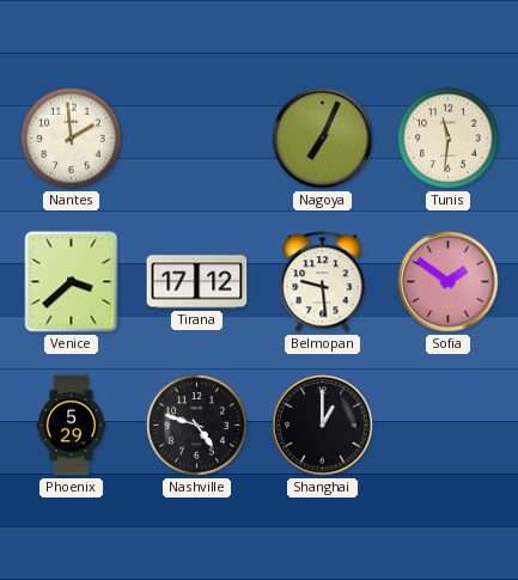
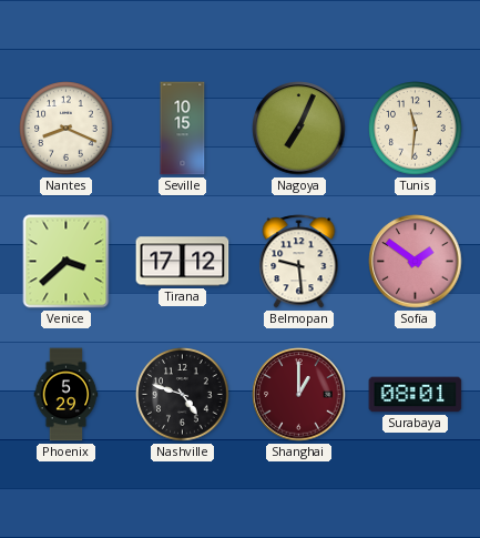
Nantes: 1:59 -> 8:19
Seville: none -> 10:15
Shanghai dial: black -> burgundy
Surabaya: none -> 08:01
